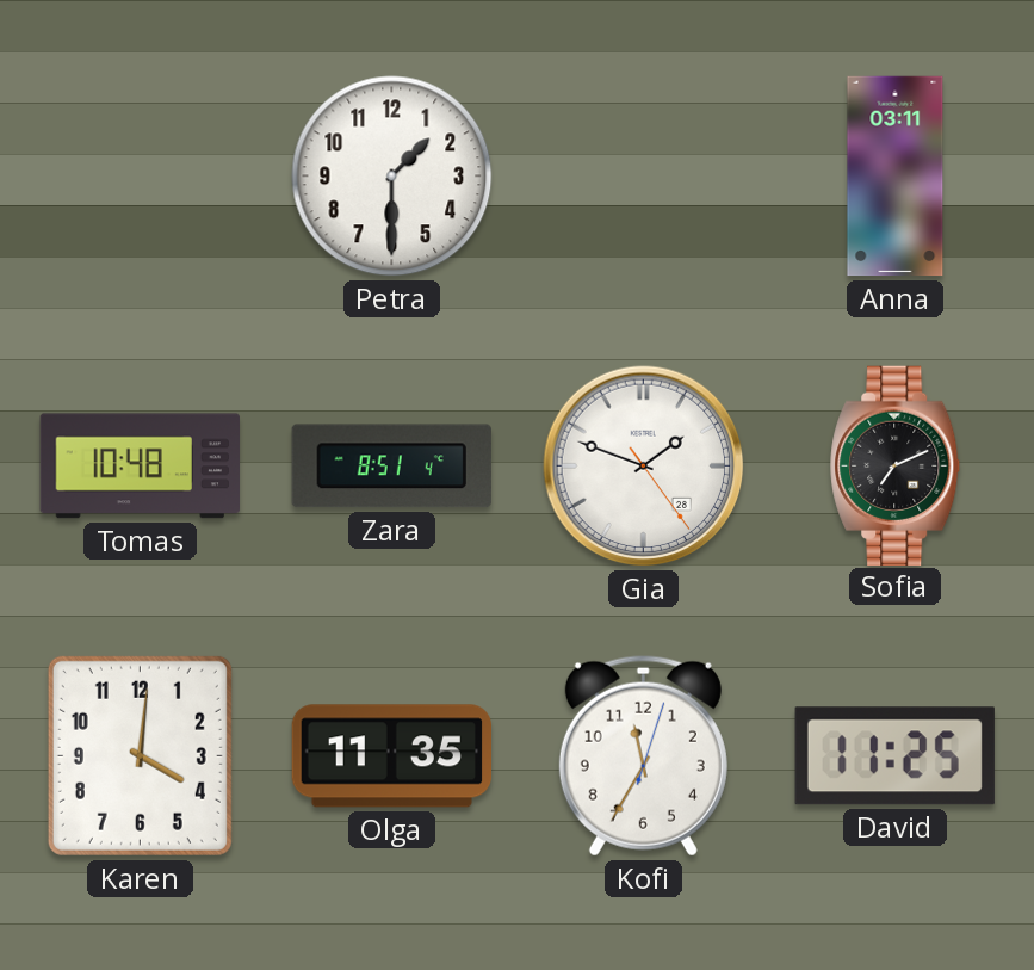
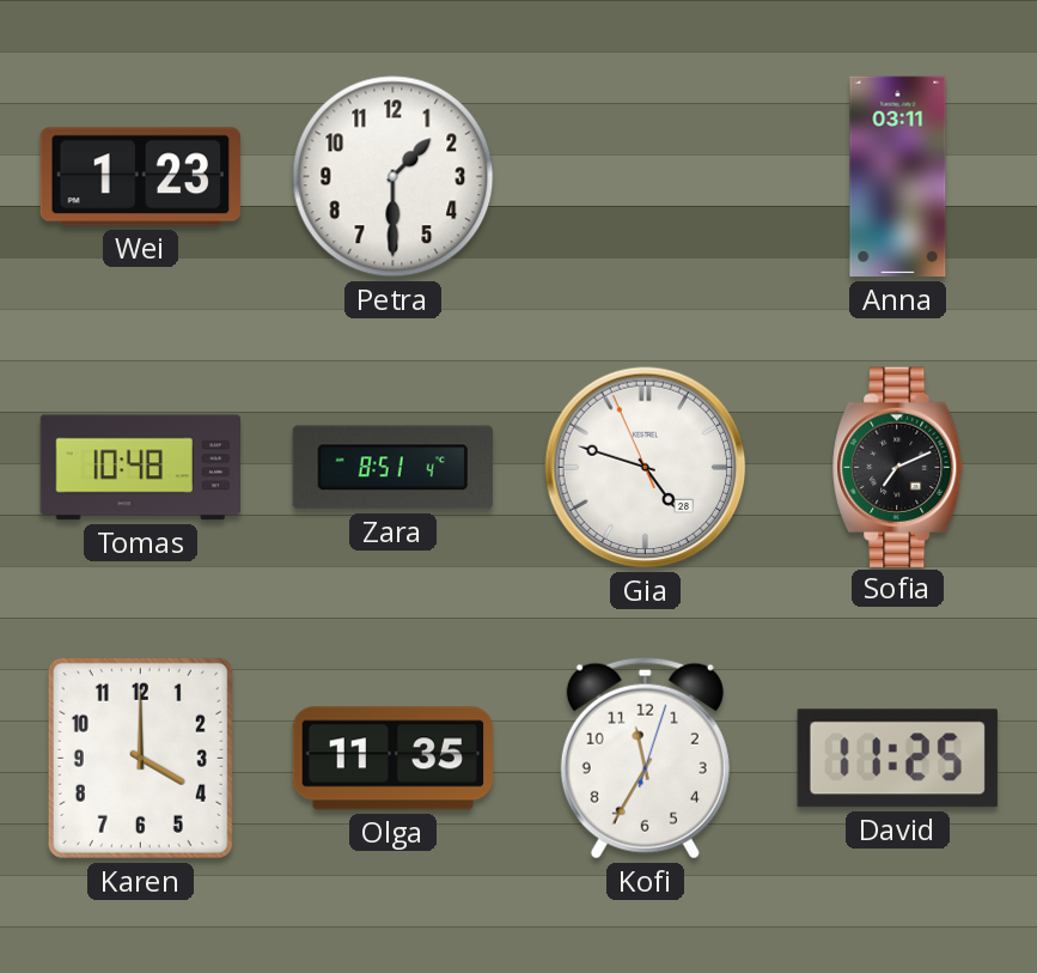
Wei: none -> 1:23
Gia: 1:48 -> 4:47
Karen: 4:01 -> 4:00
